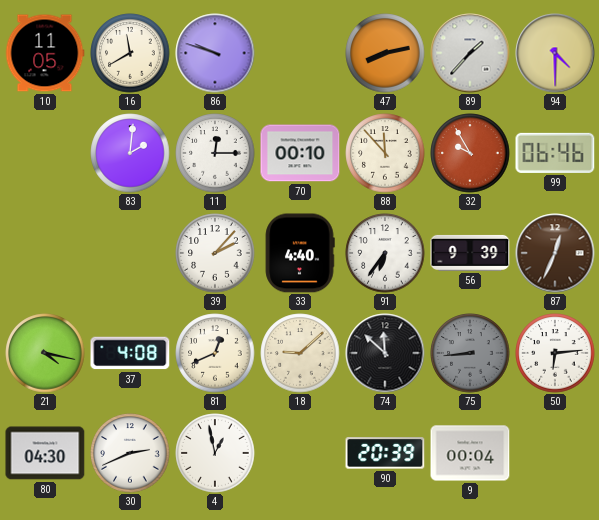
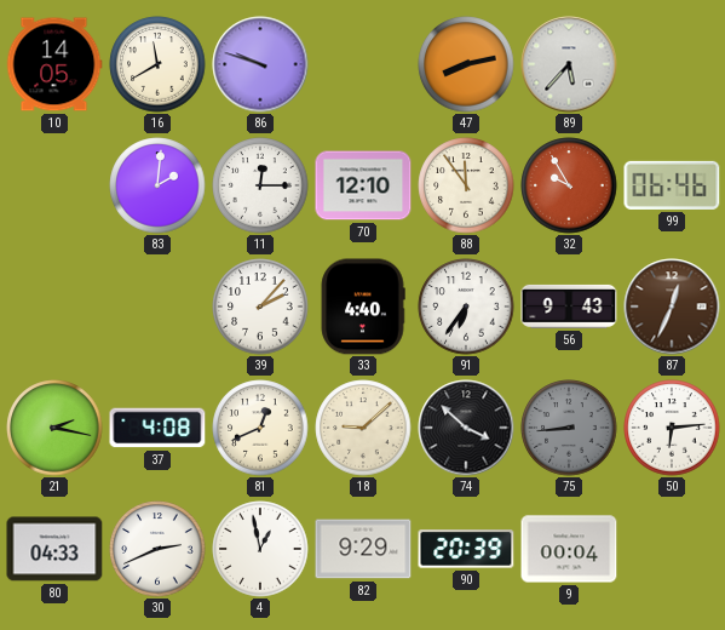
10: 11:05 -> 14:05
89: 1:37 -> 5:37
94: 4:30 -> none
70: 00:10 -> 12:10
88: 11:53 -> 11:54
56: 9:39 -> 9:43
21: 4:17 -> 2:17
74: 11:52 -> 3:52
80: 04:30 -> 04:33
82: none -> 9:29
